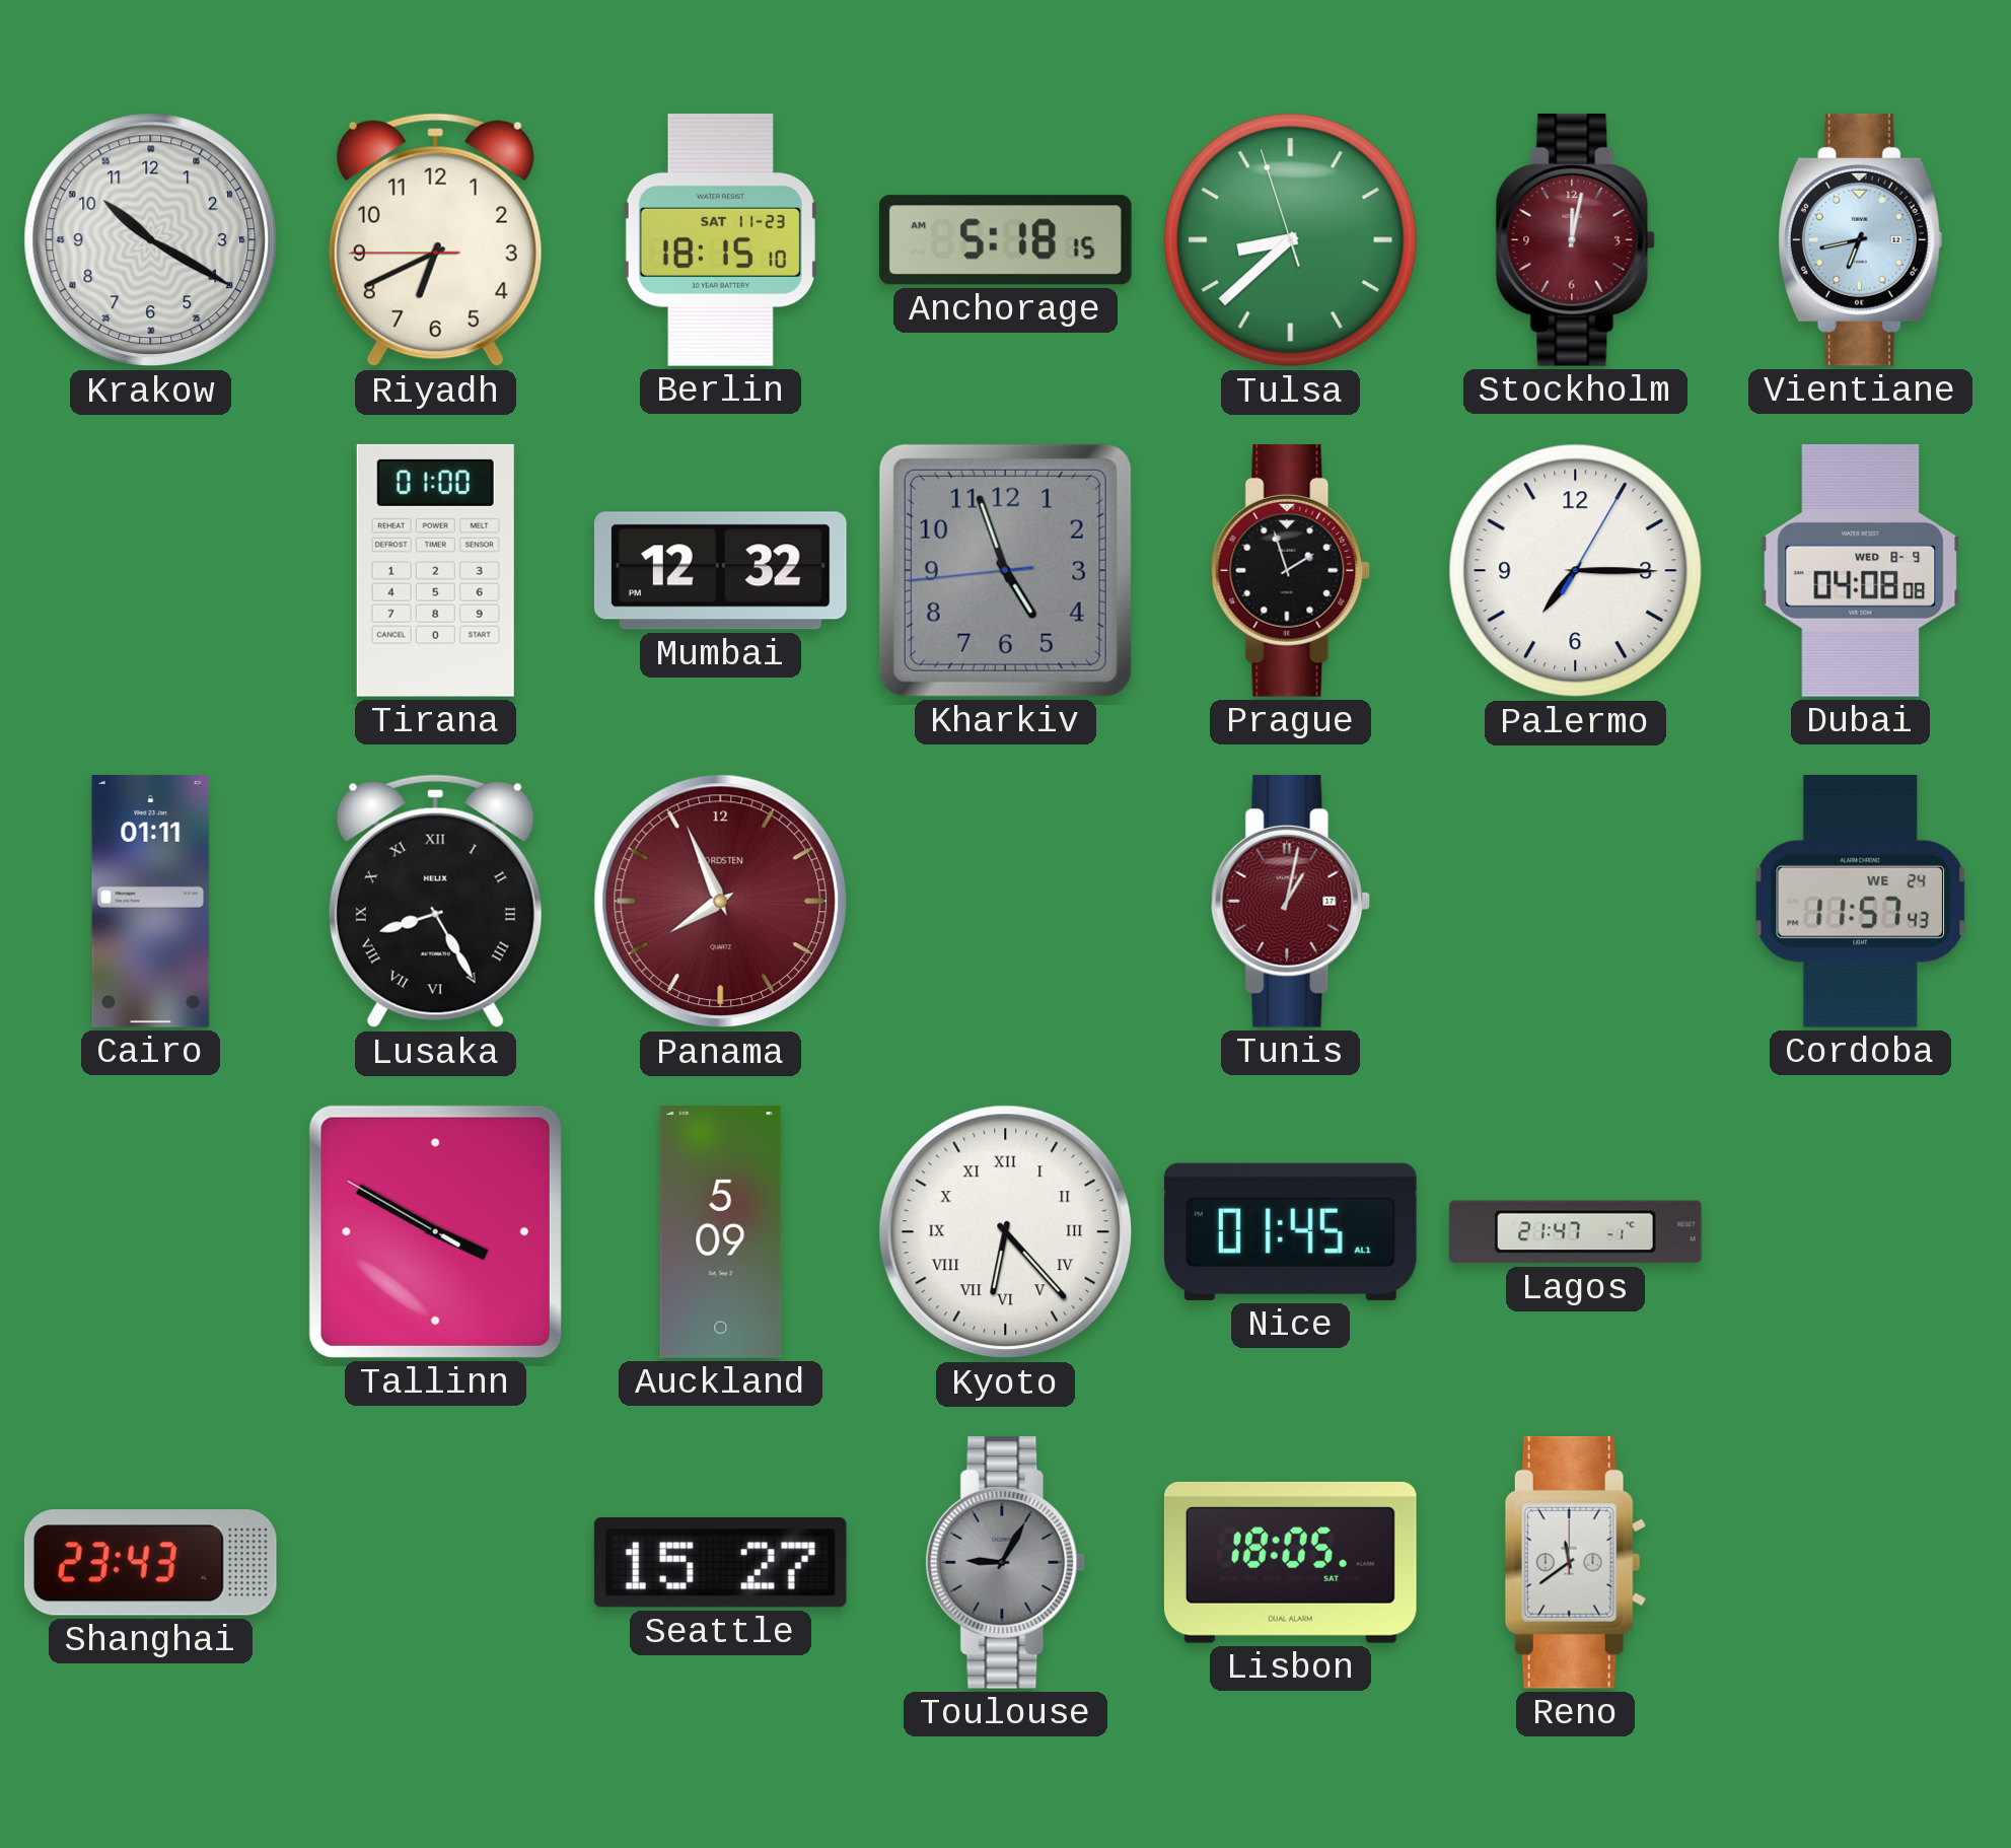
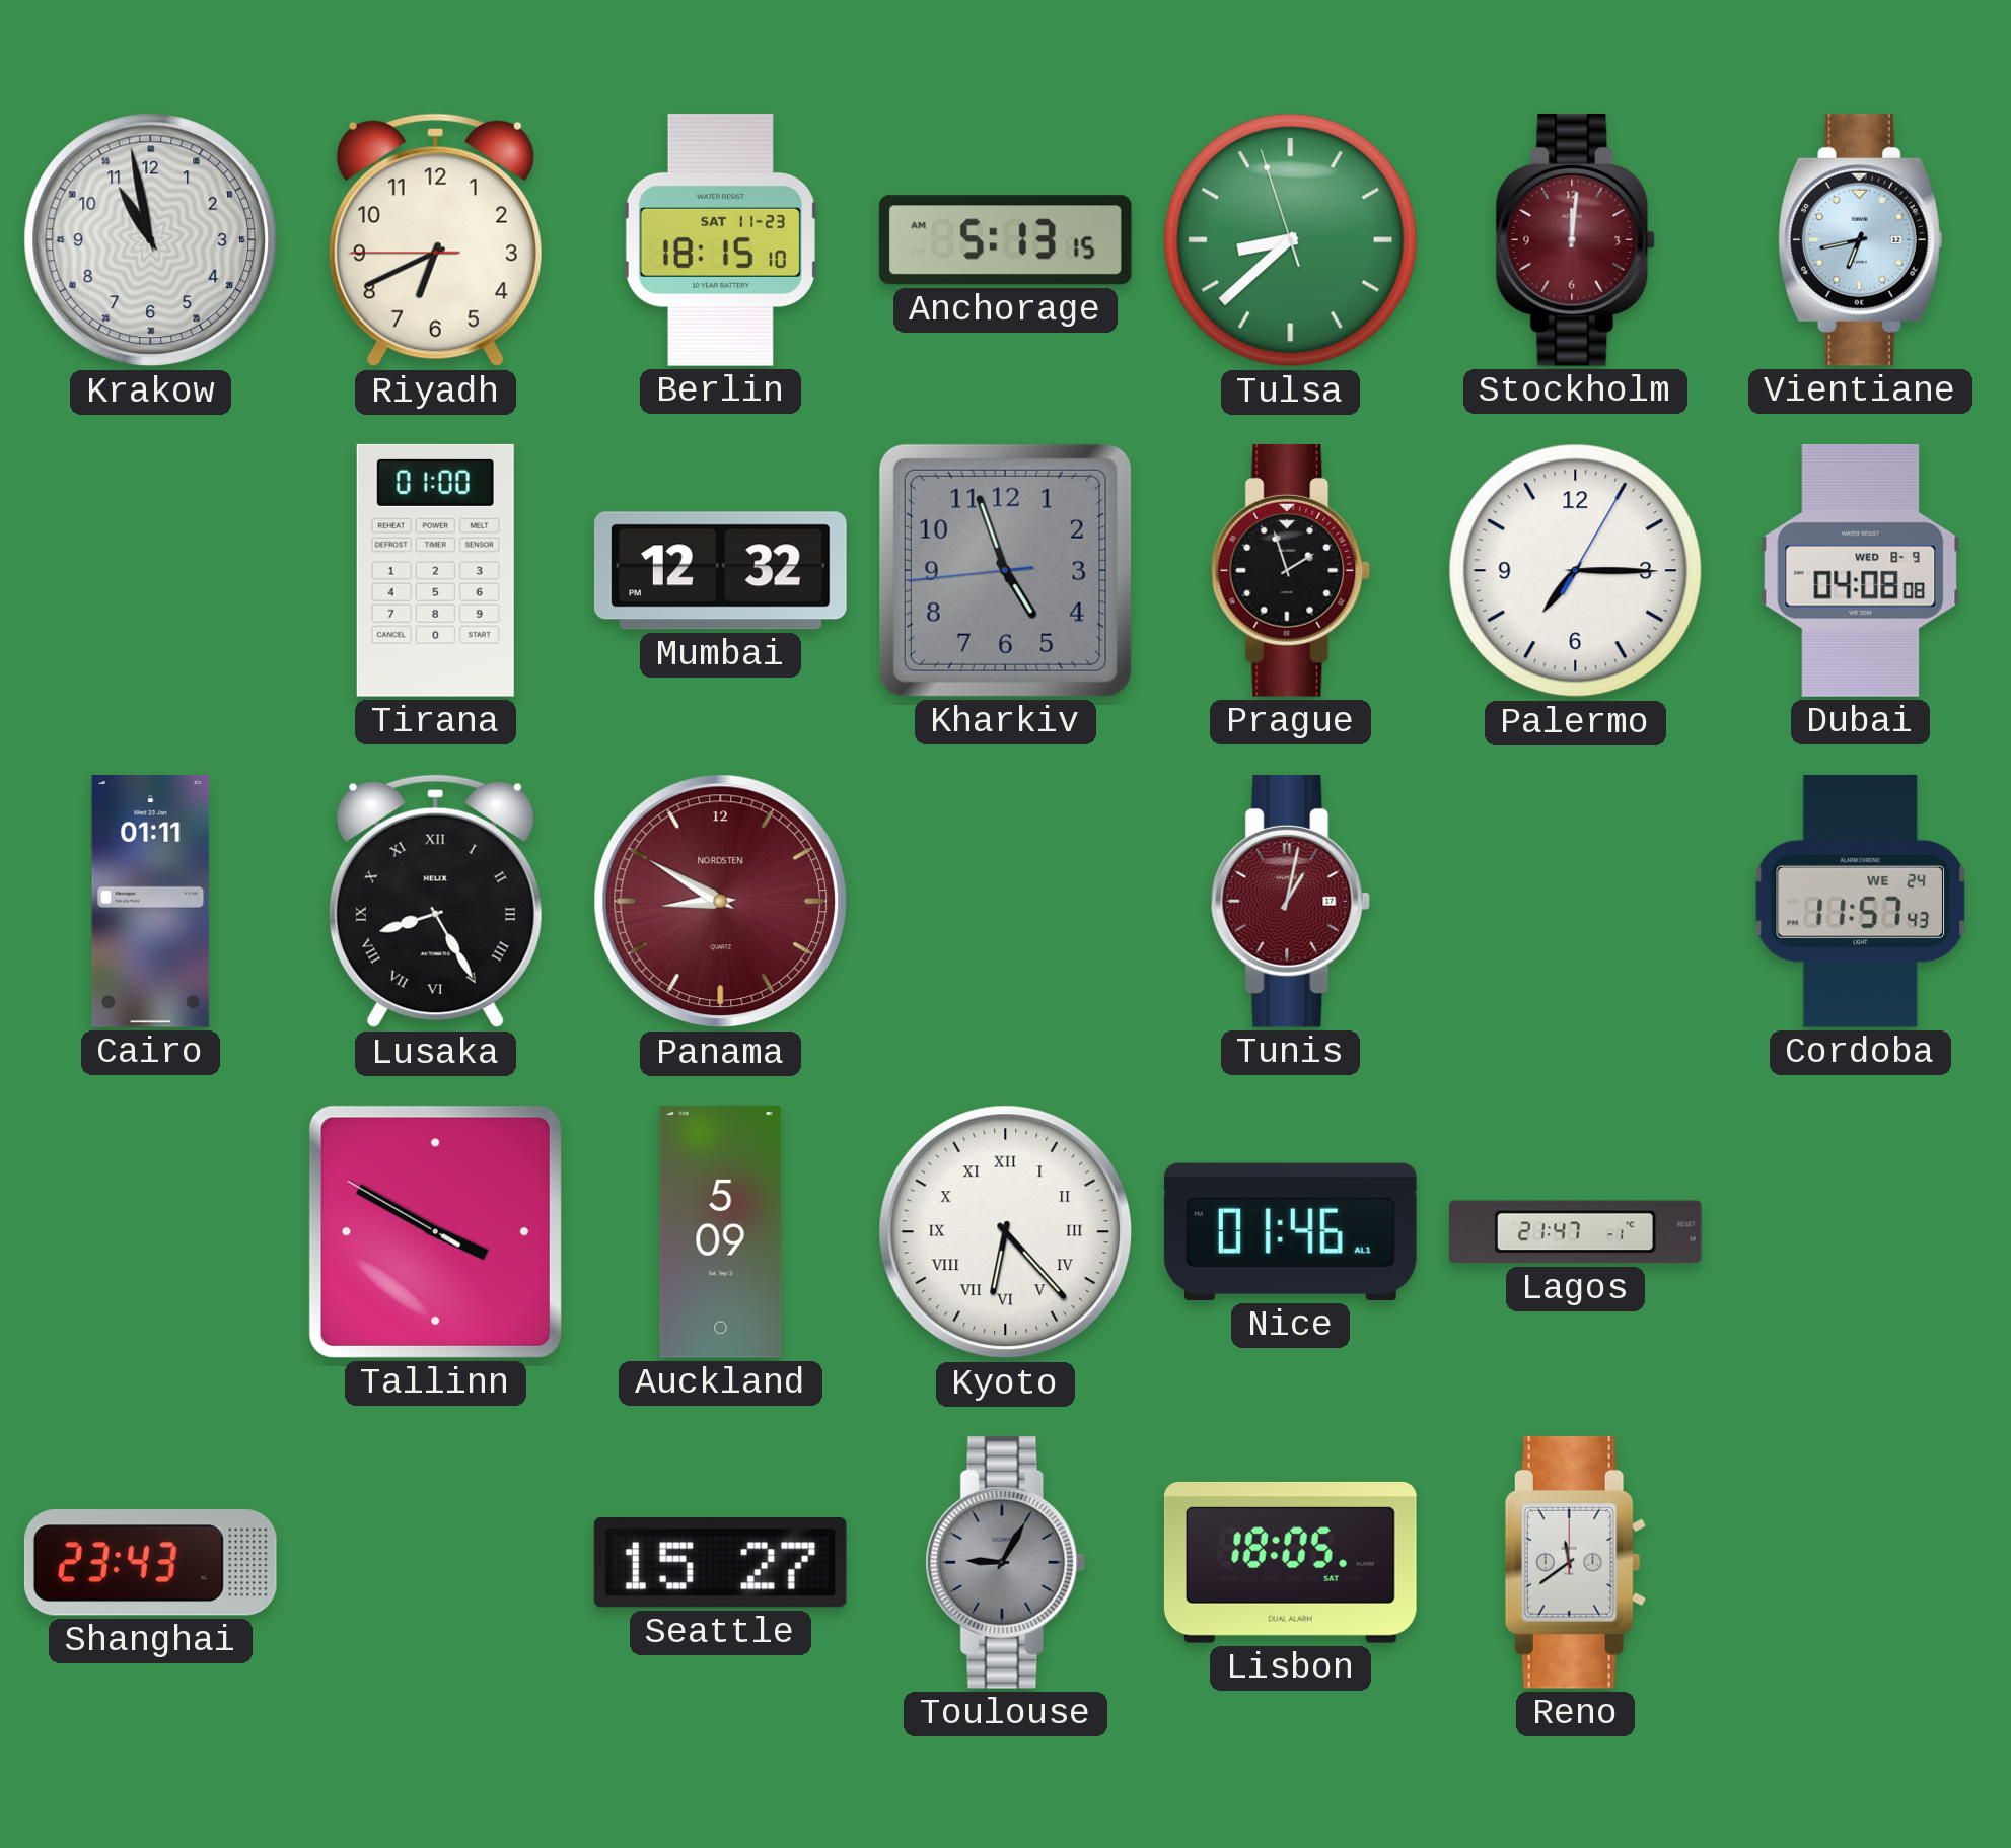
Krakow: 10:20 -> 10:58
Anchorage: 5:18 -> 5:13
Stockholm: 12:02 -> 12:01
Panama: 7:56 -> 8:50
Nice: 01:45 -> 01:46
